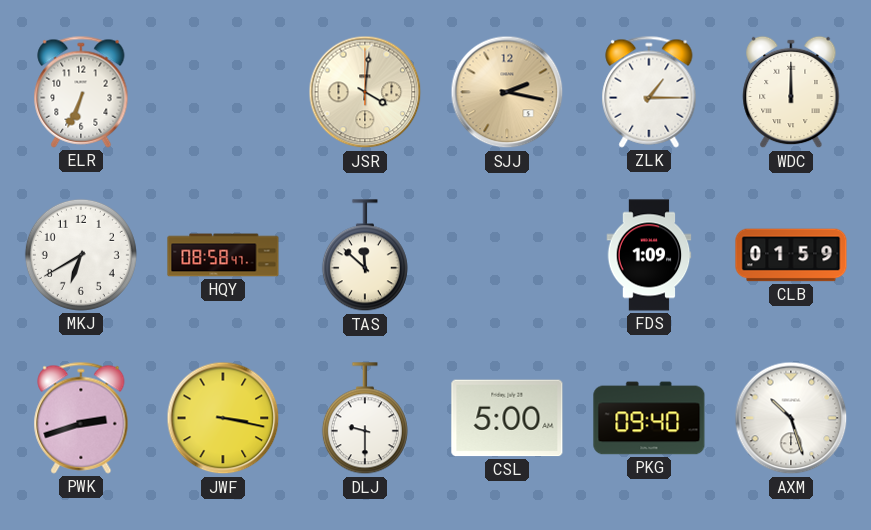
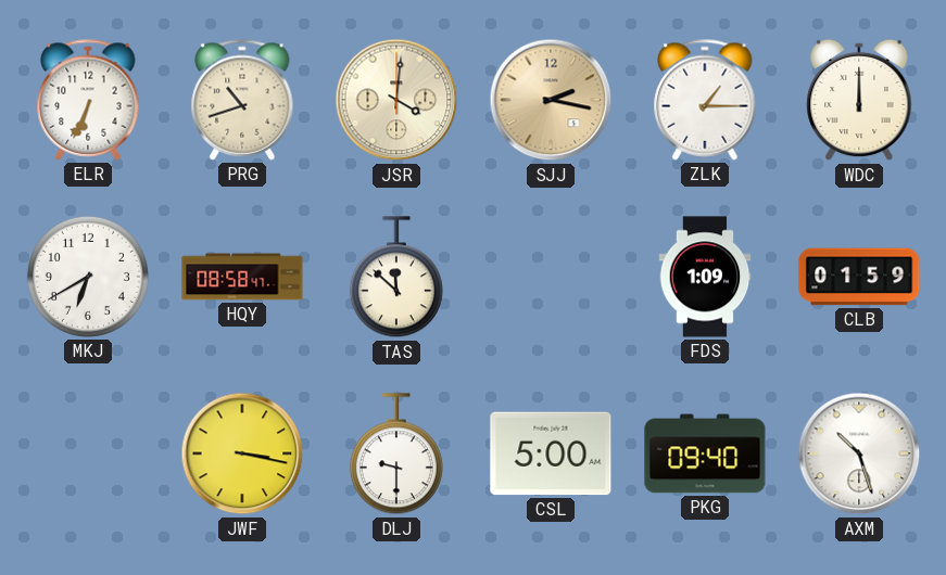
PRG: none -> 10:42
PWK: 2:42 -> none
